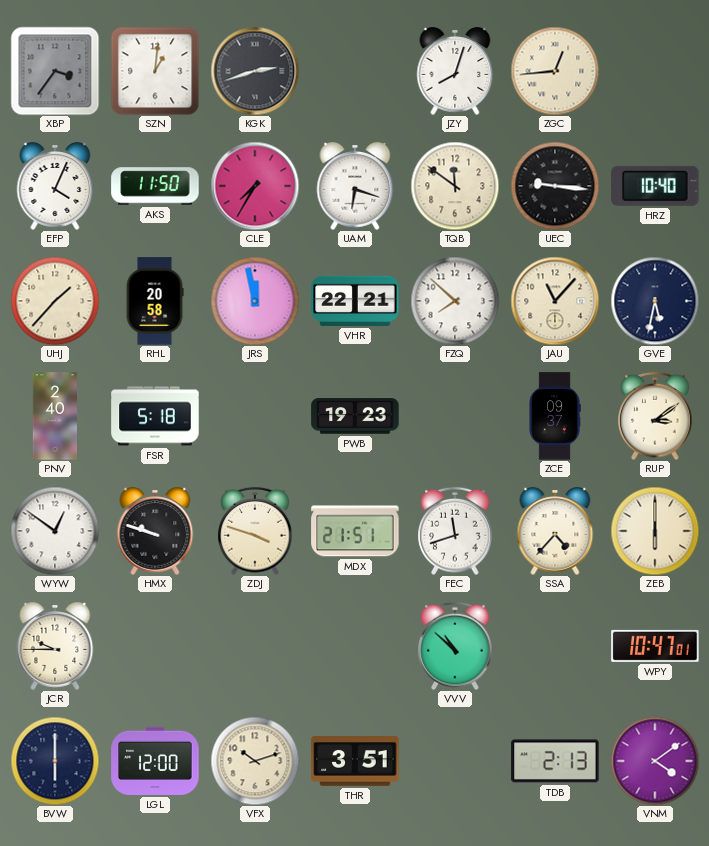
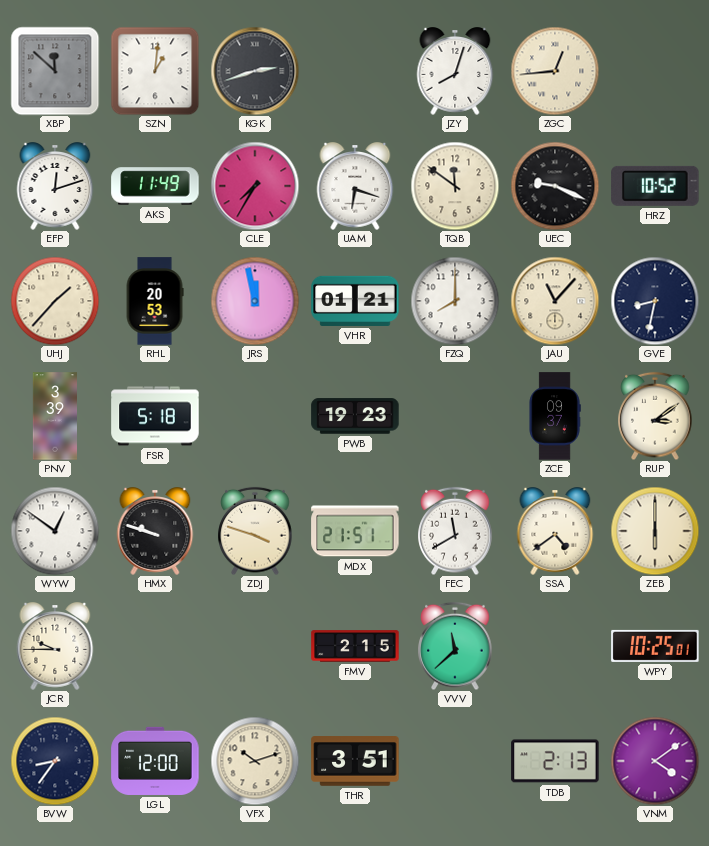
XBP: 3:36 -> 11:52
EFP: 4:04 -> 12:12
AKS: 11:50 -> 11:49
UEC: 9:16 -> 9:19
HRZ: 10:40 -> 10:52
RHL: 20:58 -> 20:53
VHR: 22:21 -> 01:21
FZQ: 7:52 -> 8:00
GVE: 5:32 -> 8:32
PNV: 2:40 -> 3:39
FEC: 11:42 -> 11:40
SSA: 4:37 -> 4:39
FMV: none -> 2:15
VVV: 10:52 -> 11:38
WPY: 10:47 -> 10:25
BVW: 6:00 -> 8:36
